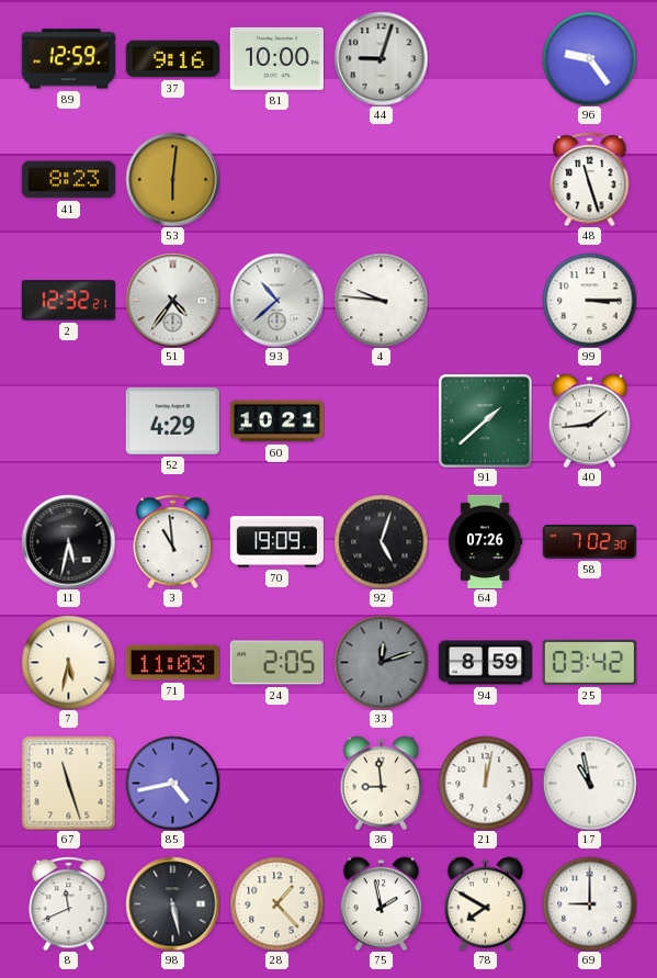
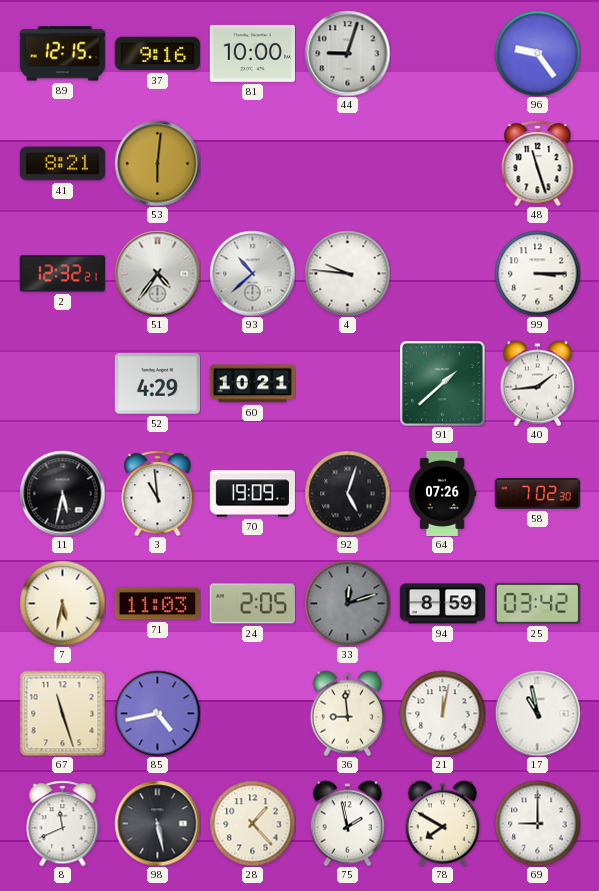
89: 12:59 -> 12:15
41: 8:23 -> 8:21
